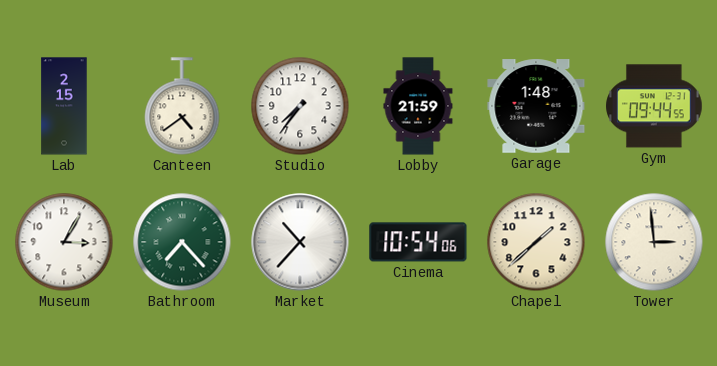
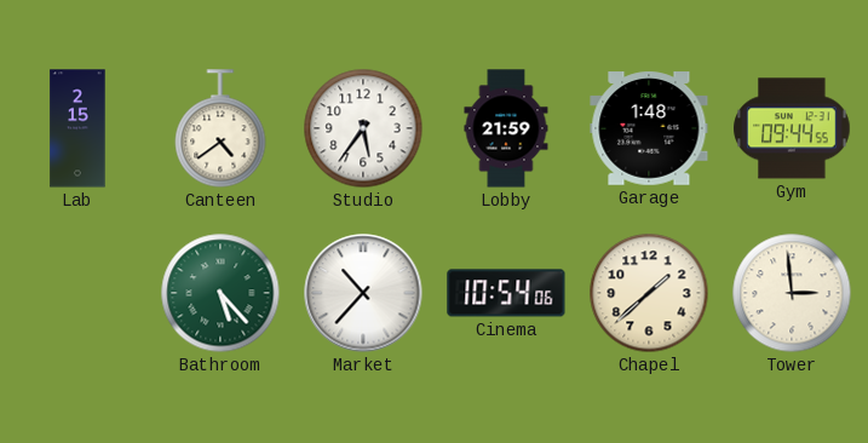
Studio: 7:36 -> 5:36
Museum: 3:05 -> none
Bathroom: 7:23 -> 5:23
